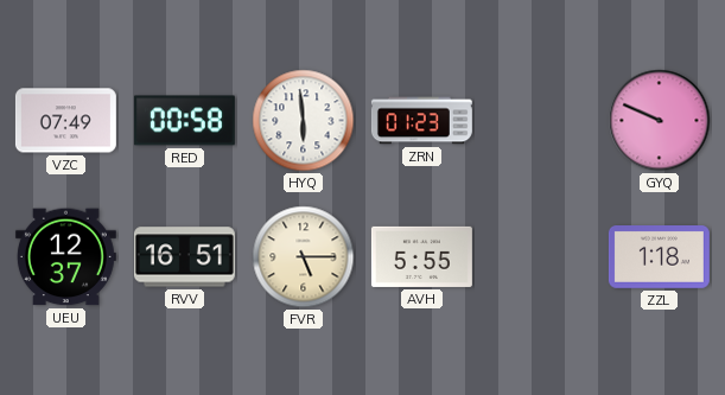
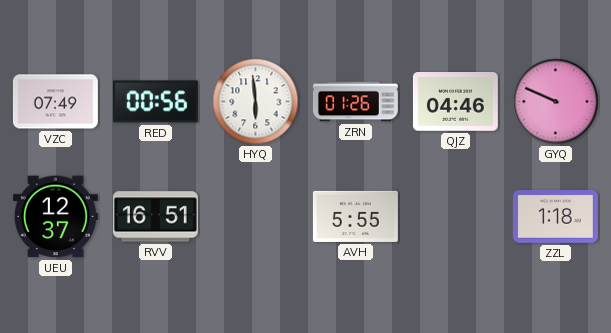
RED: 00:58 -> 00:56
ZRN: 01:23 -> 01:26
QJZ: none -> 04:46
FVR: 5:15 -> none
